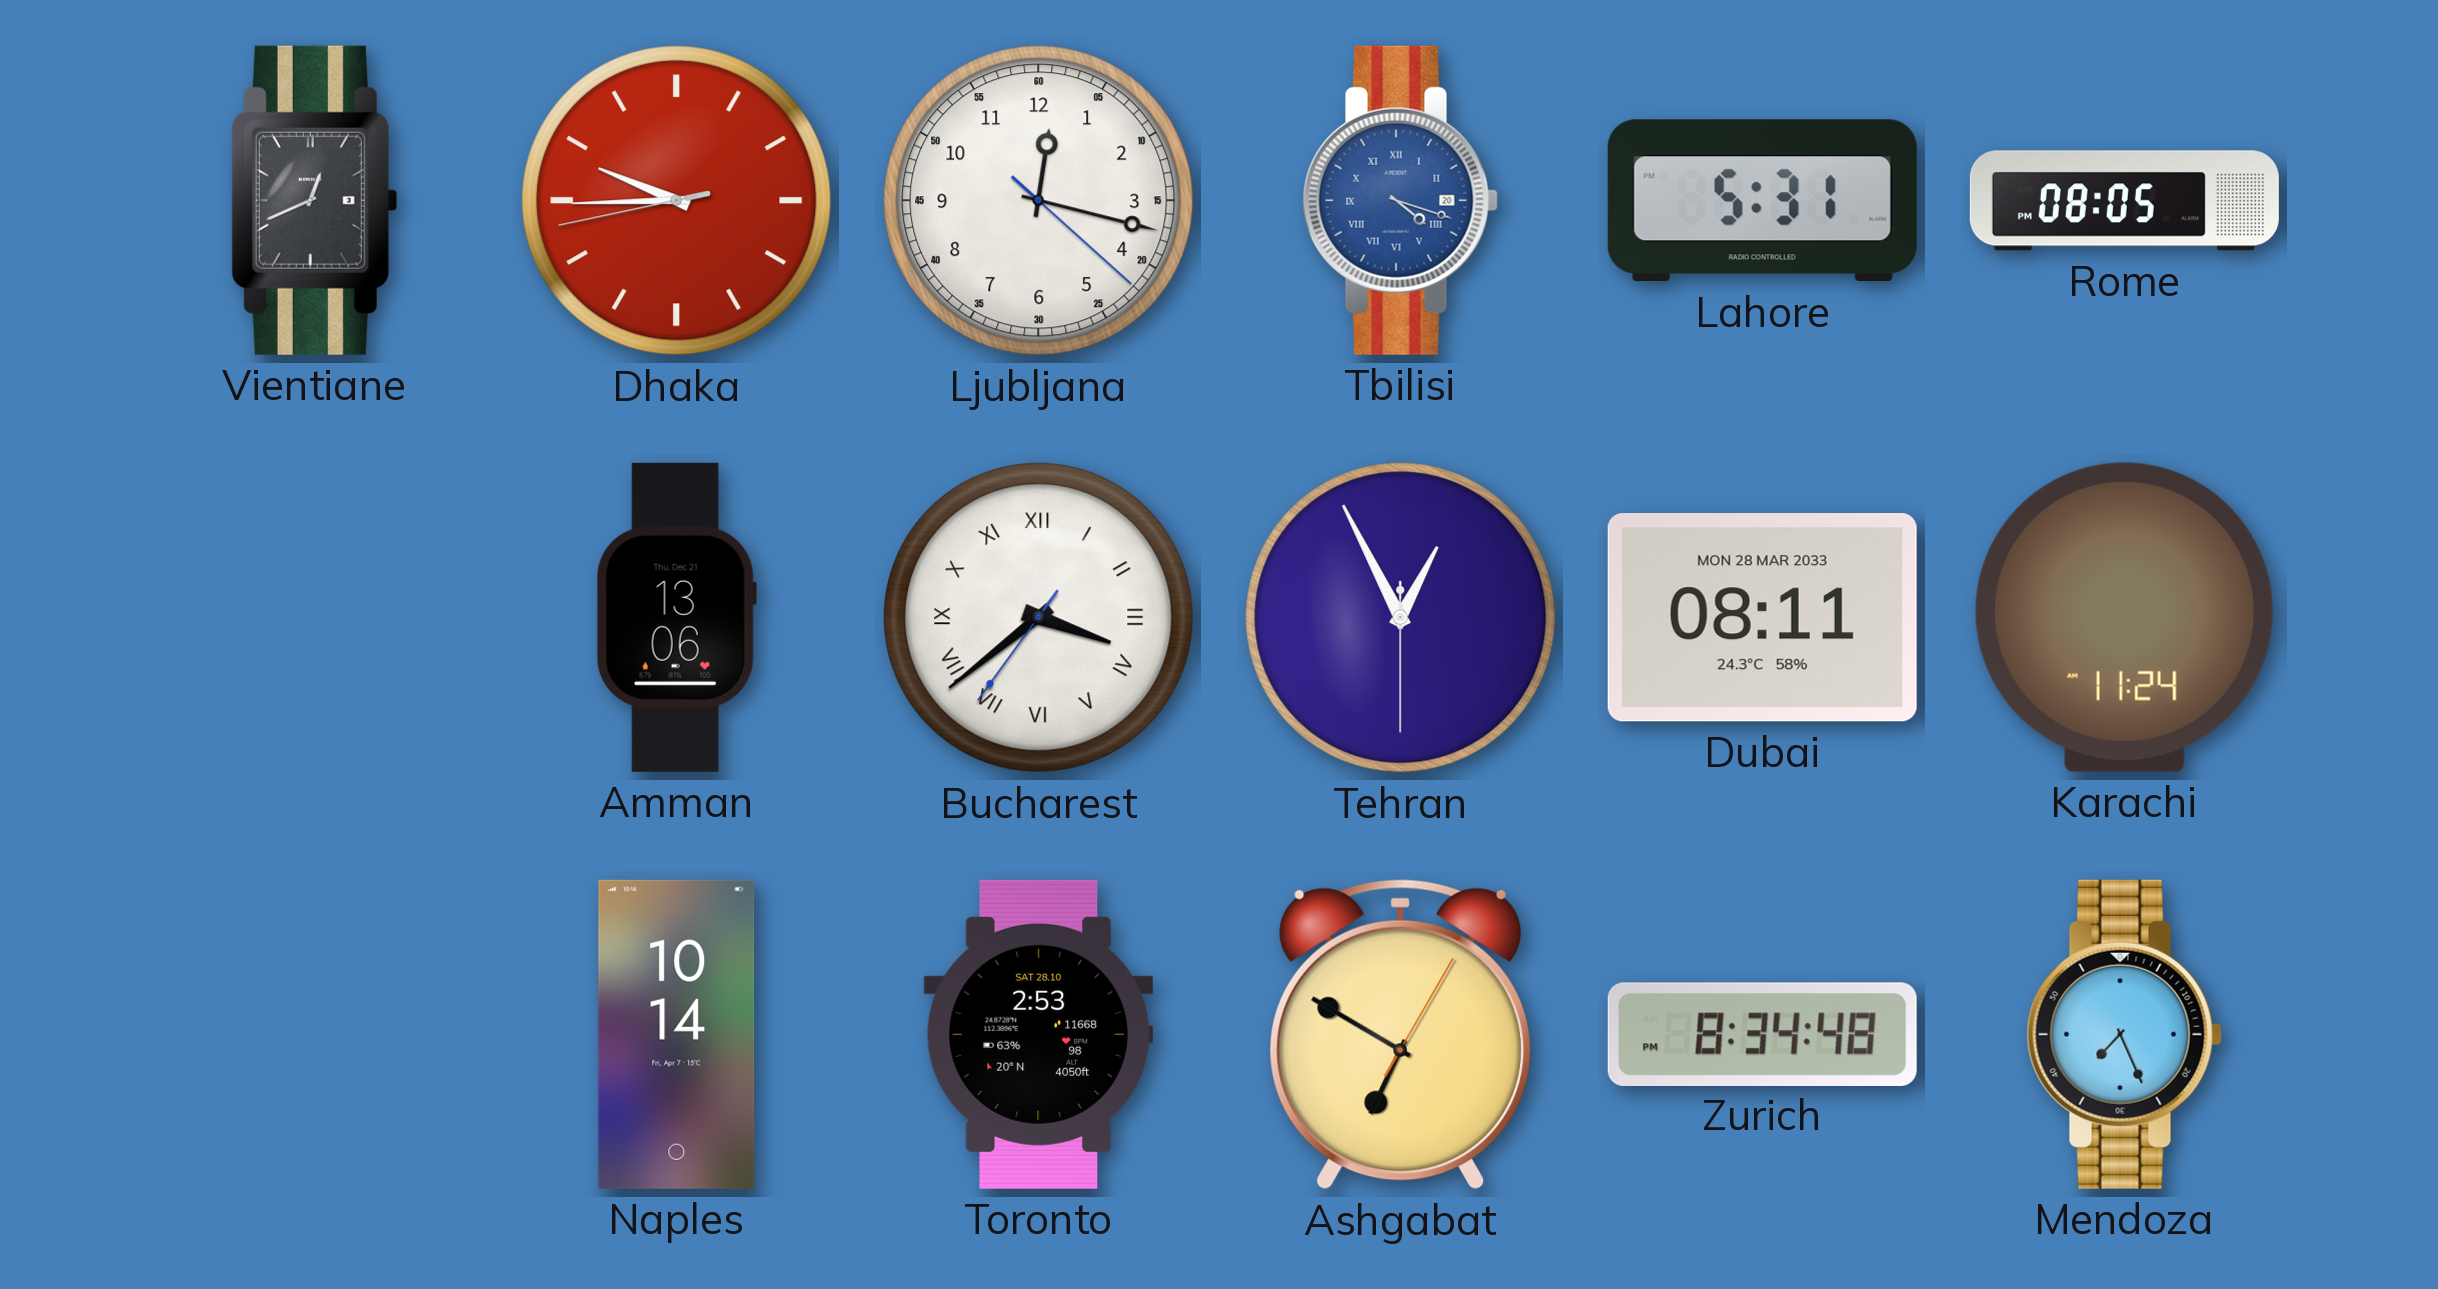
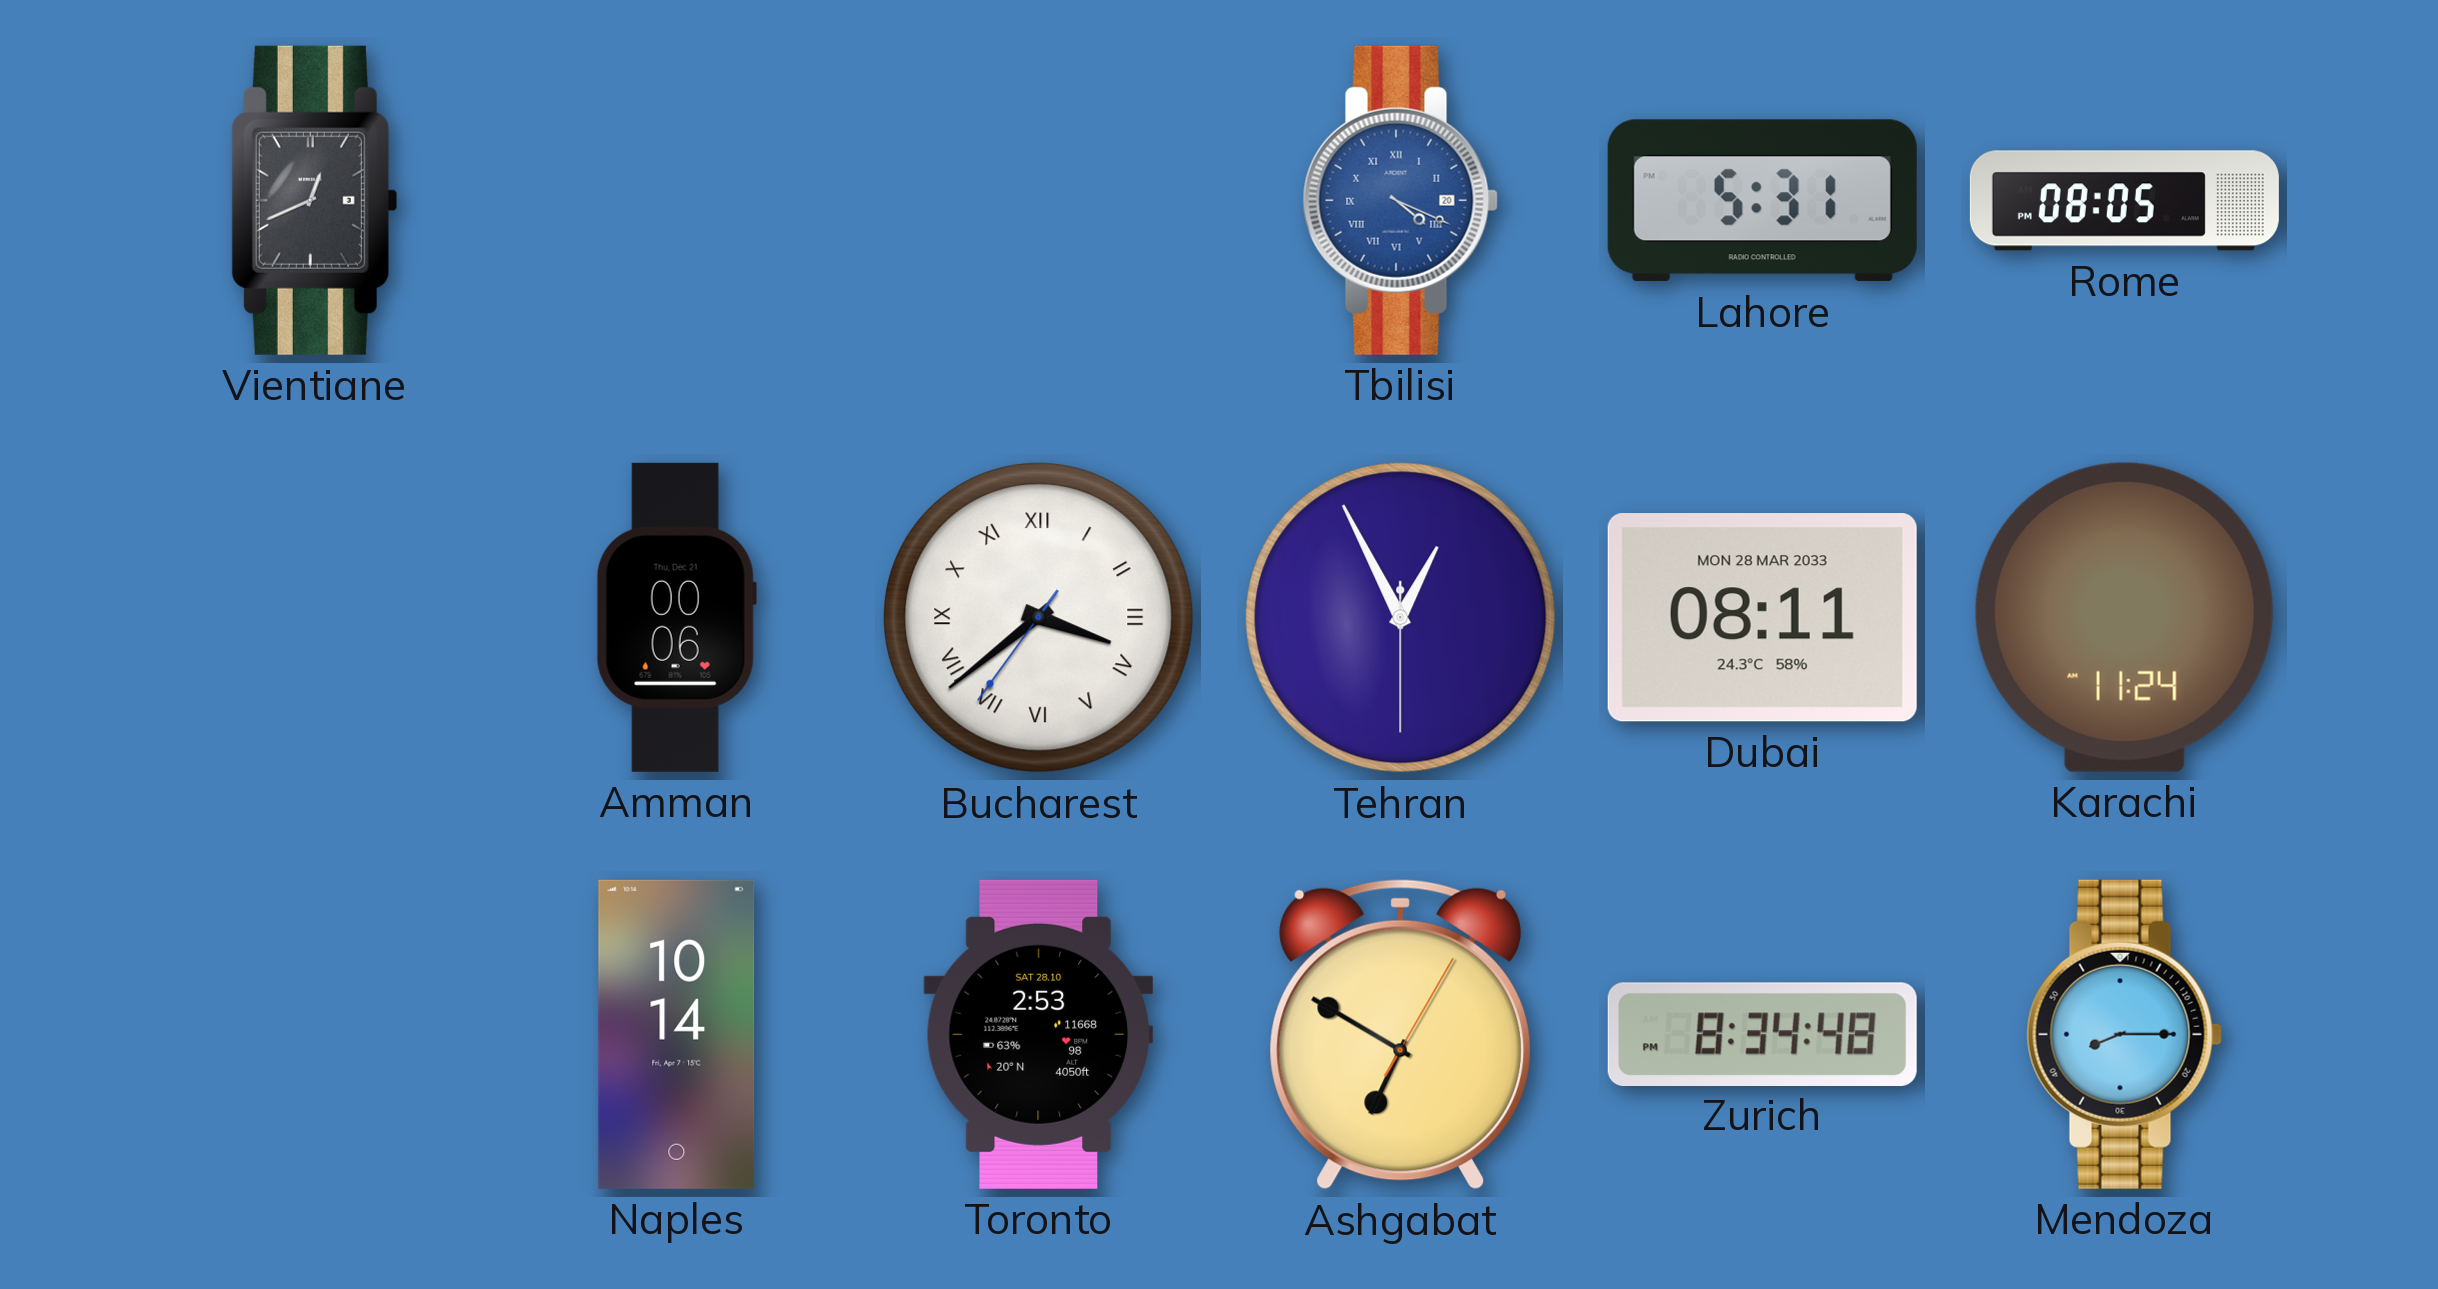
Dhaka: 9:44 -> none
Ljubljana: 12:17 -> none
Tbilisi: 4:18 -> 4:19
Amman: 13:06 -> 00:06
Mendoza: 7:26 -> 8:15
